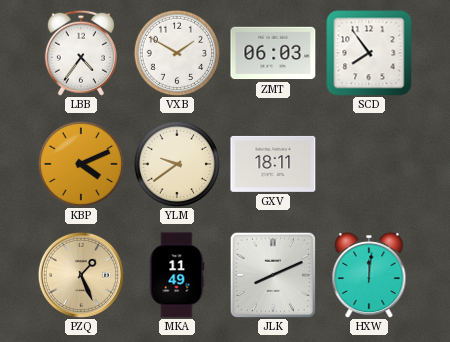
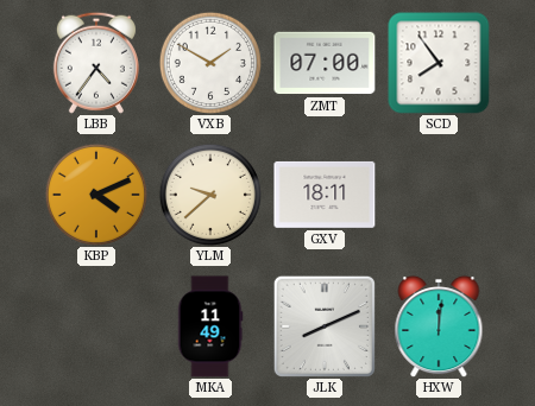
ZMT: 06:03 -> 07:00
YLM: 9:39 -> 9:38
PZQ: 1:26 -> none
